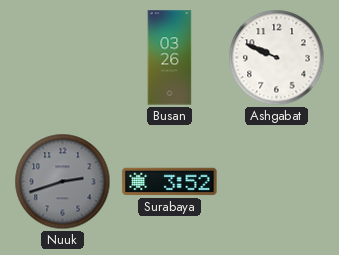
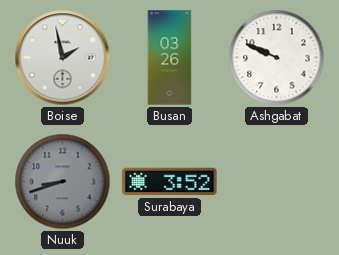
Boise: none -> 1:58
Nuuk: 2:42 -> 8:42
